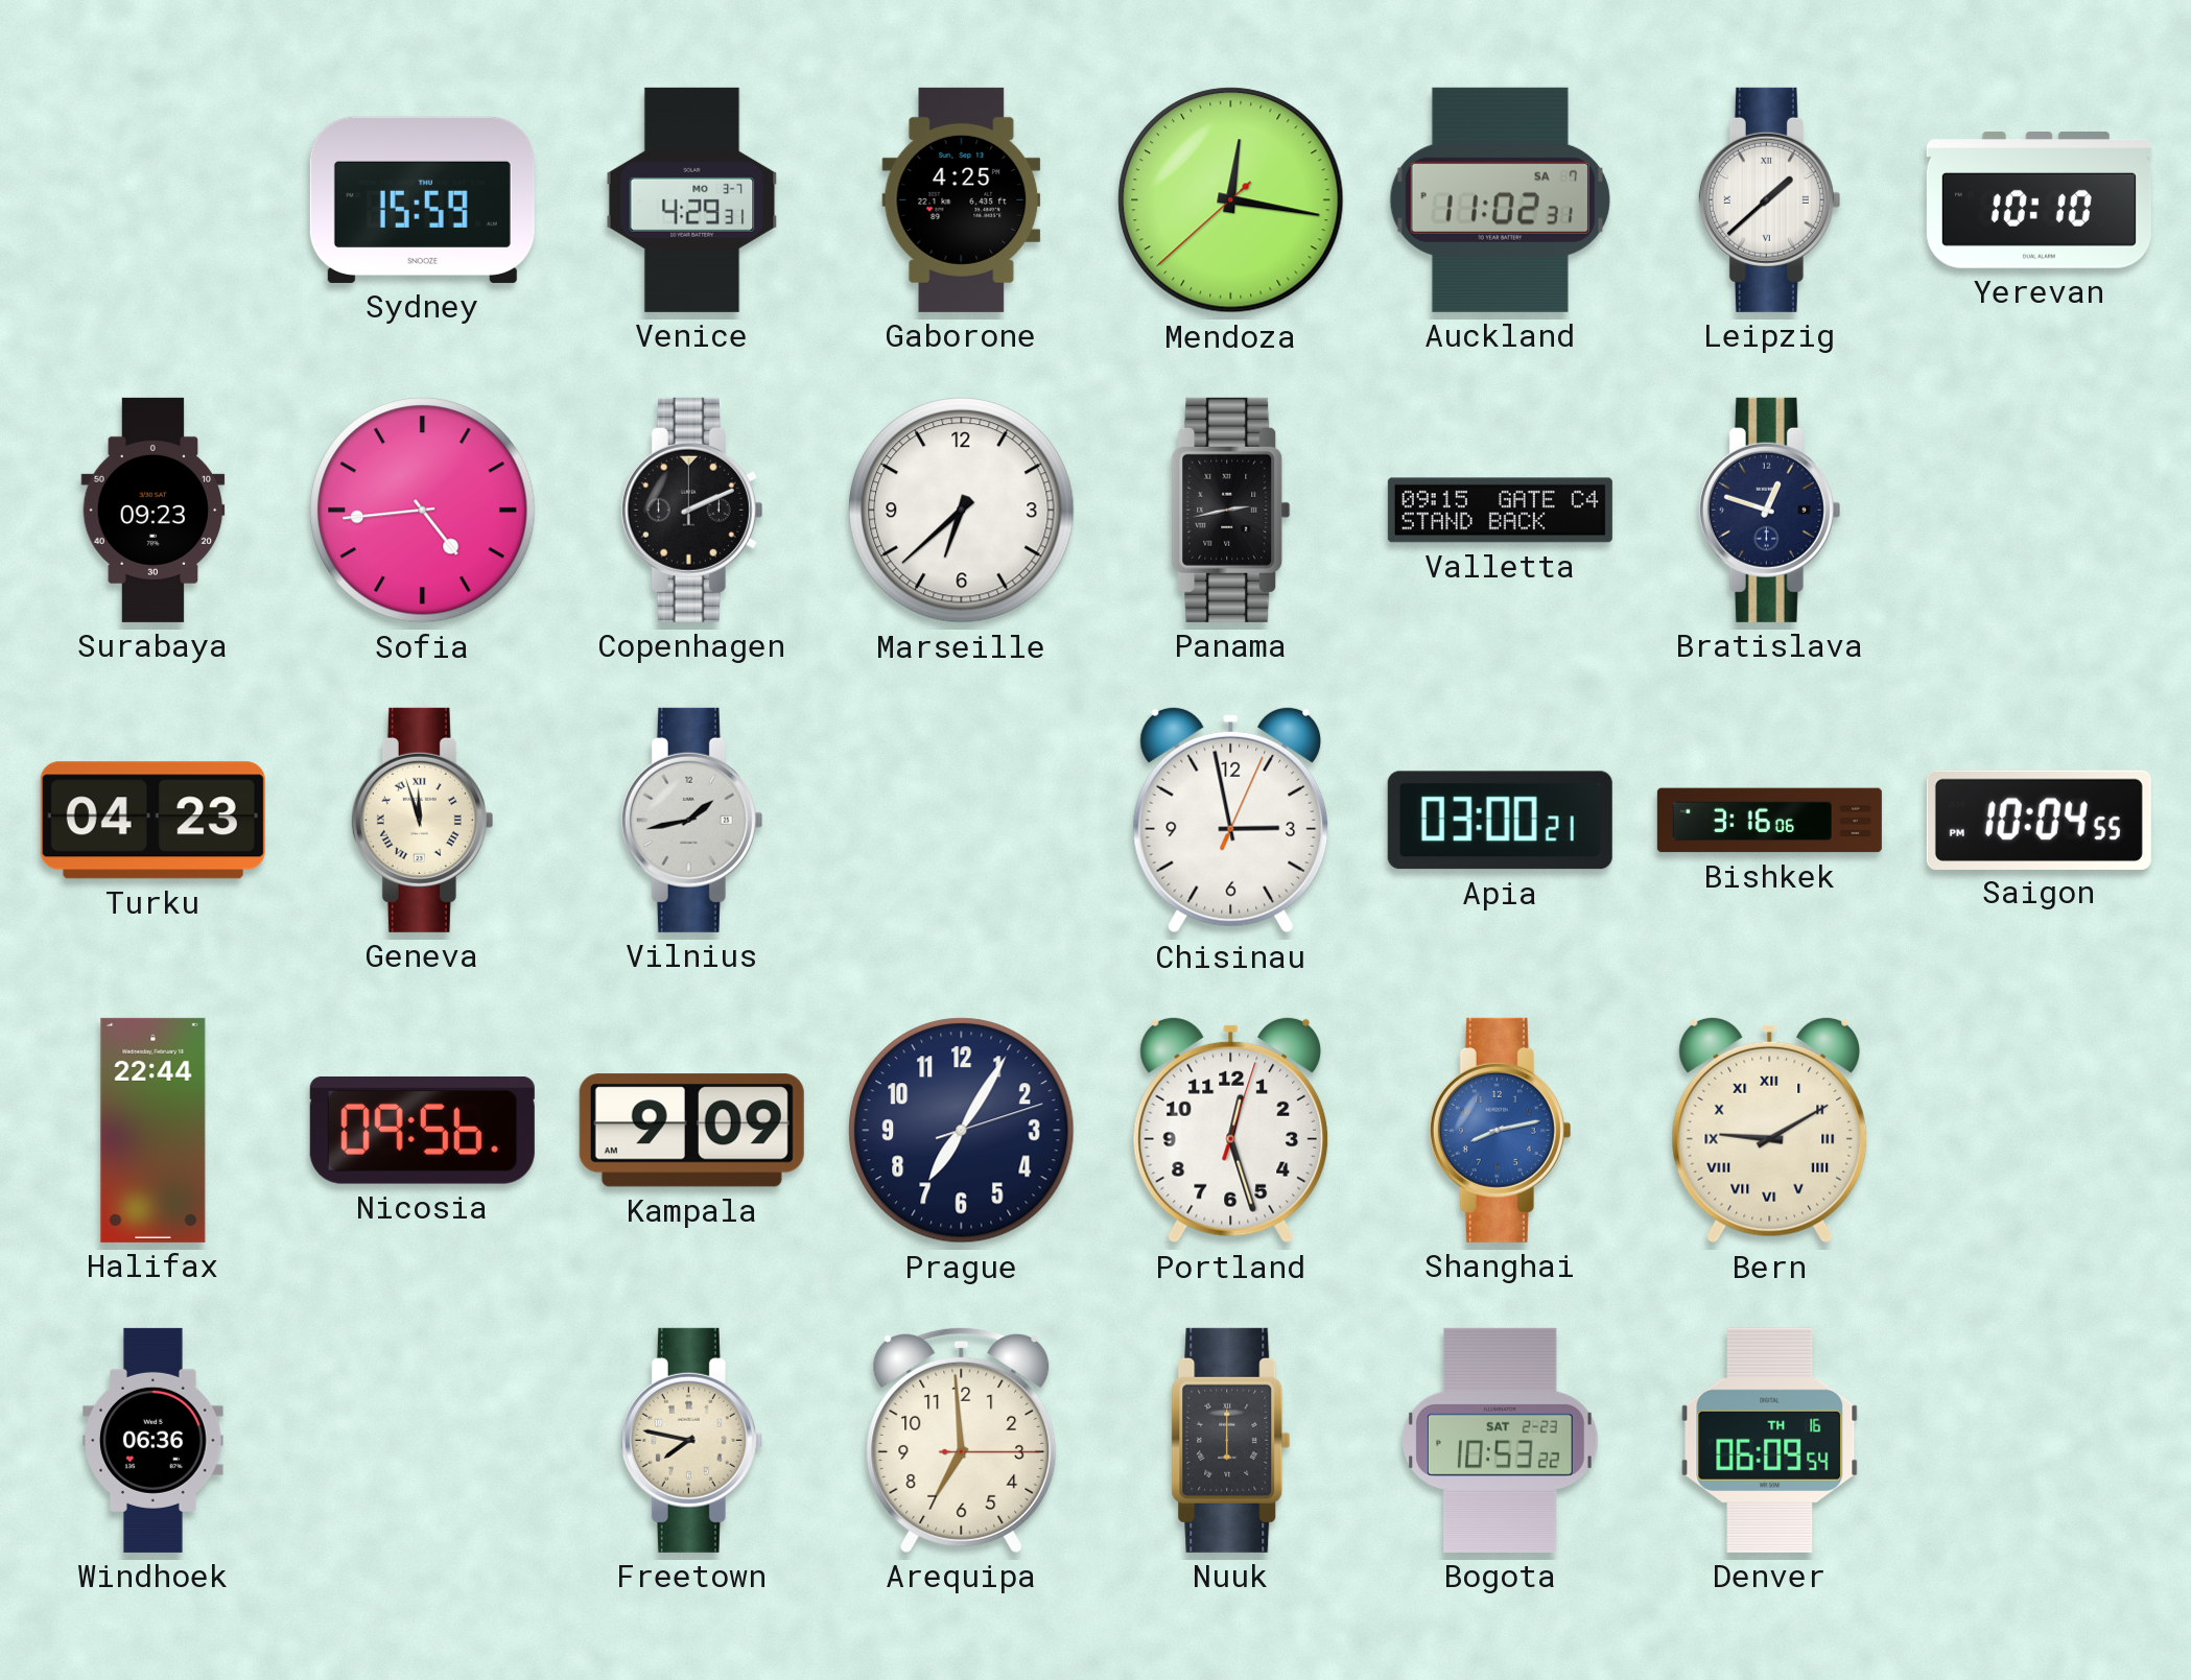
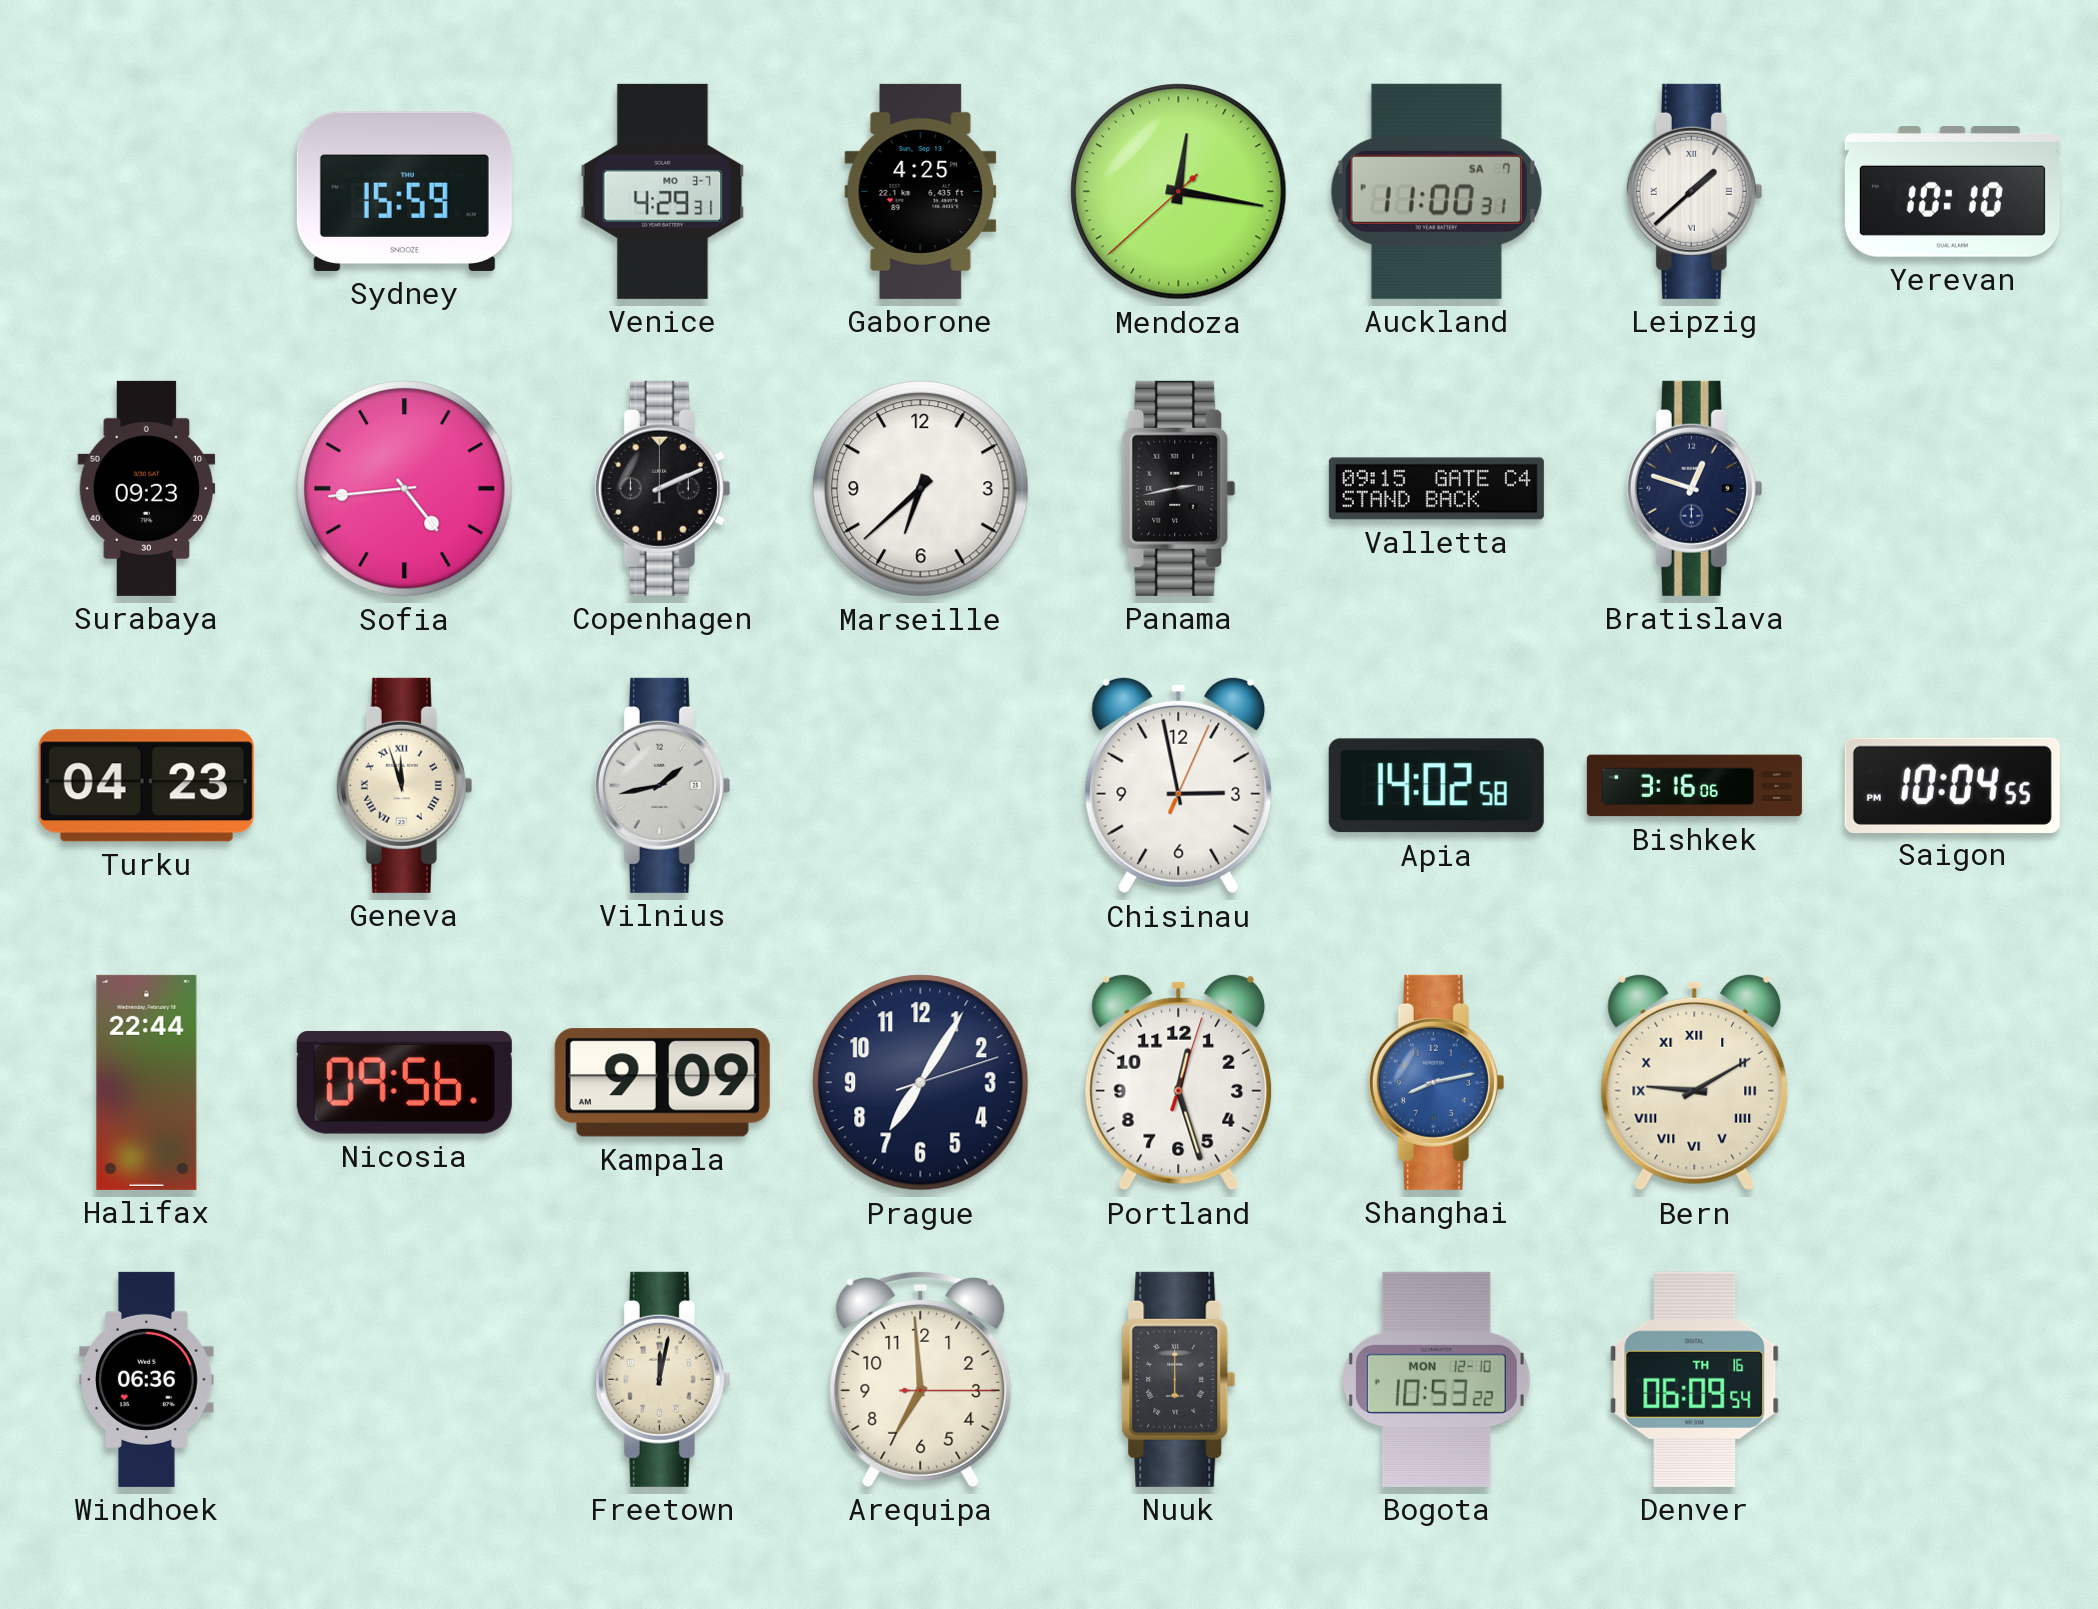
Auckland: 11:02 -> 11:00
Apia: 03:00 -> 14:02
Freetown: 7:47 -> 12:02
Bogota date: SAT 2-23 -> MON 12-10
